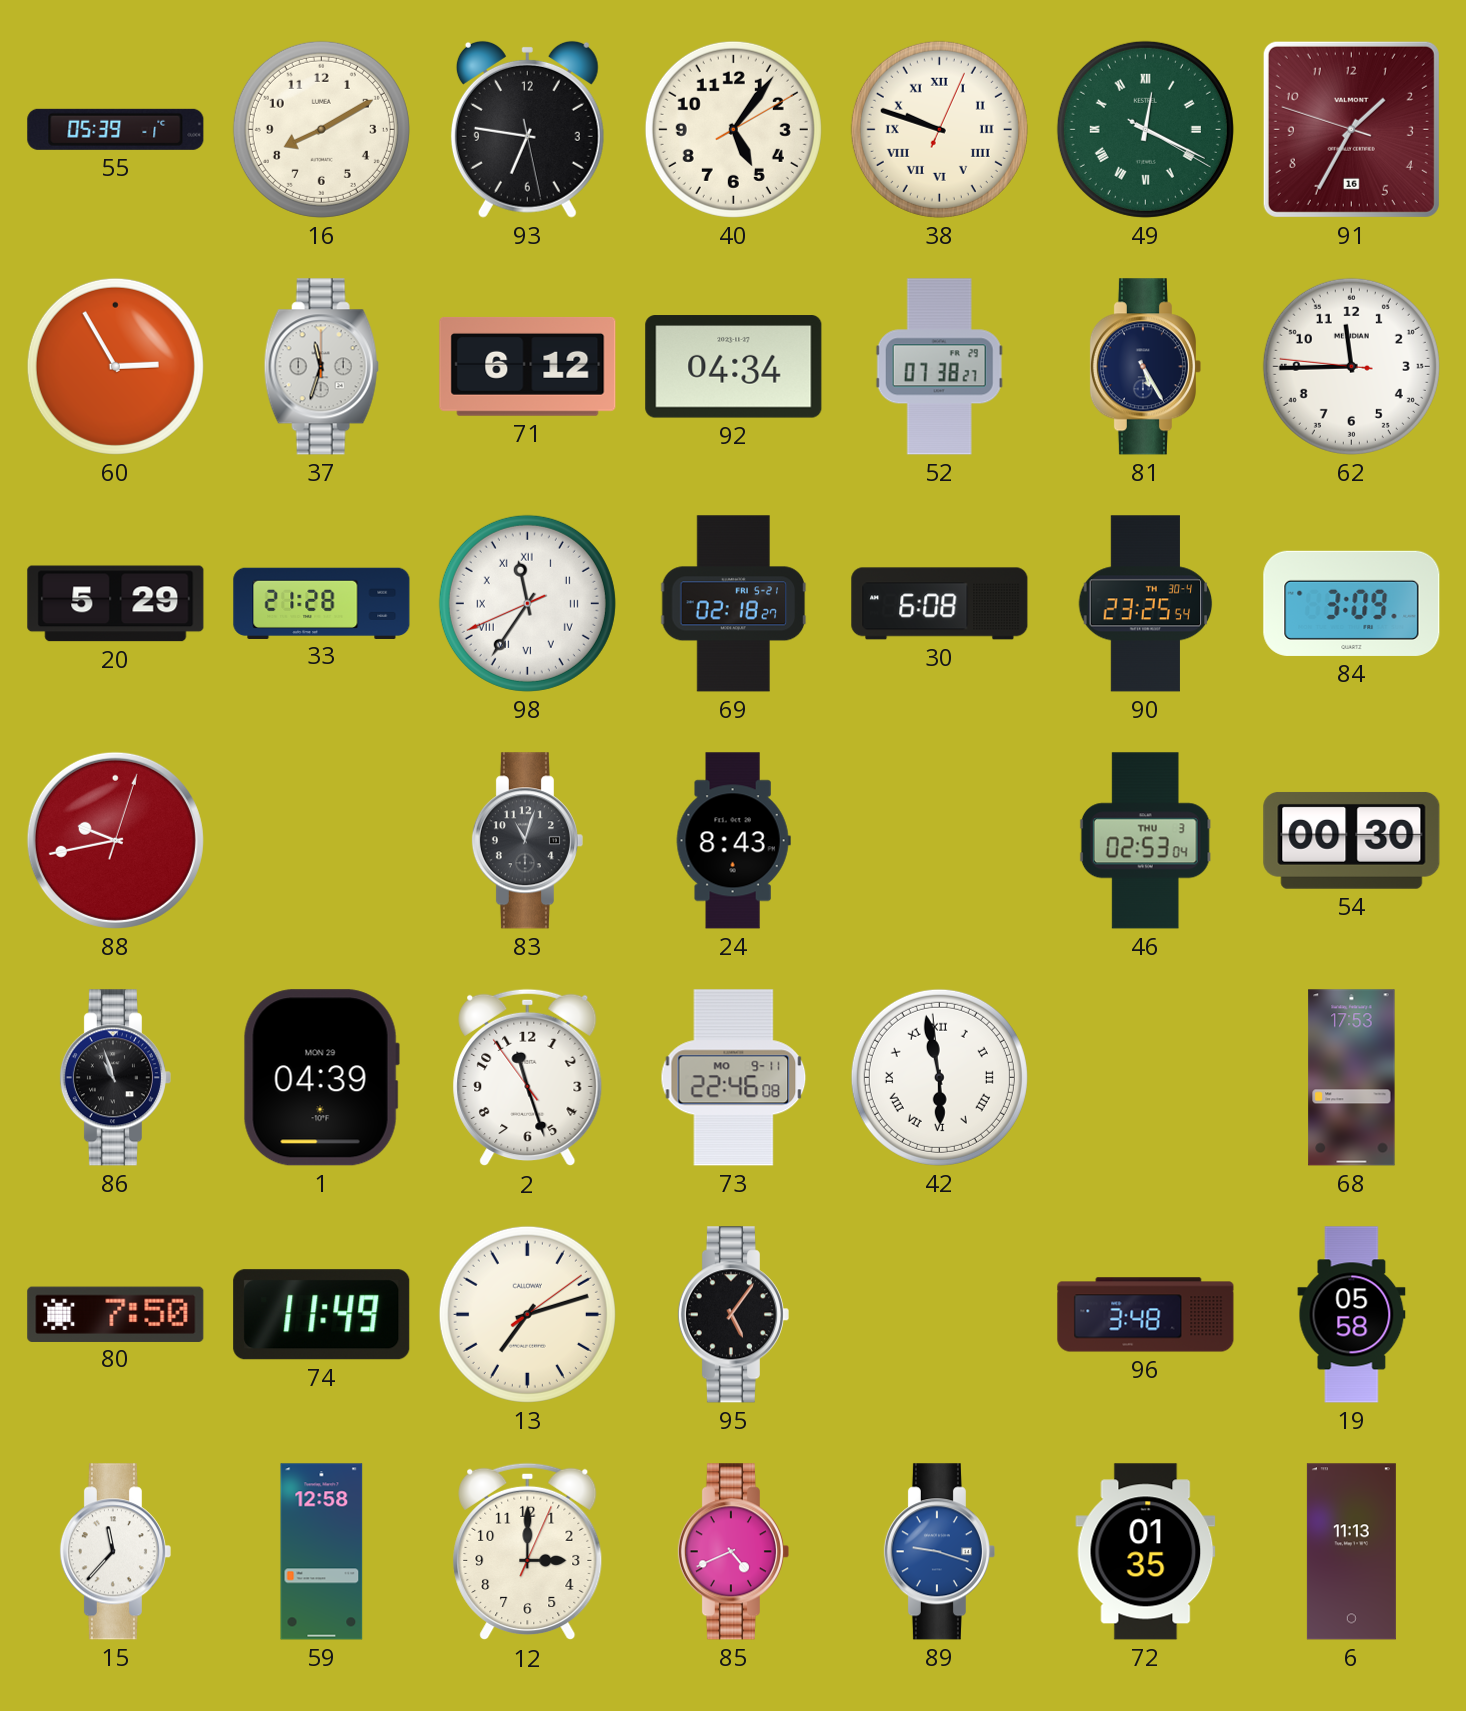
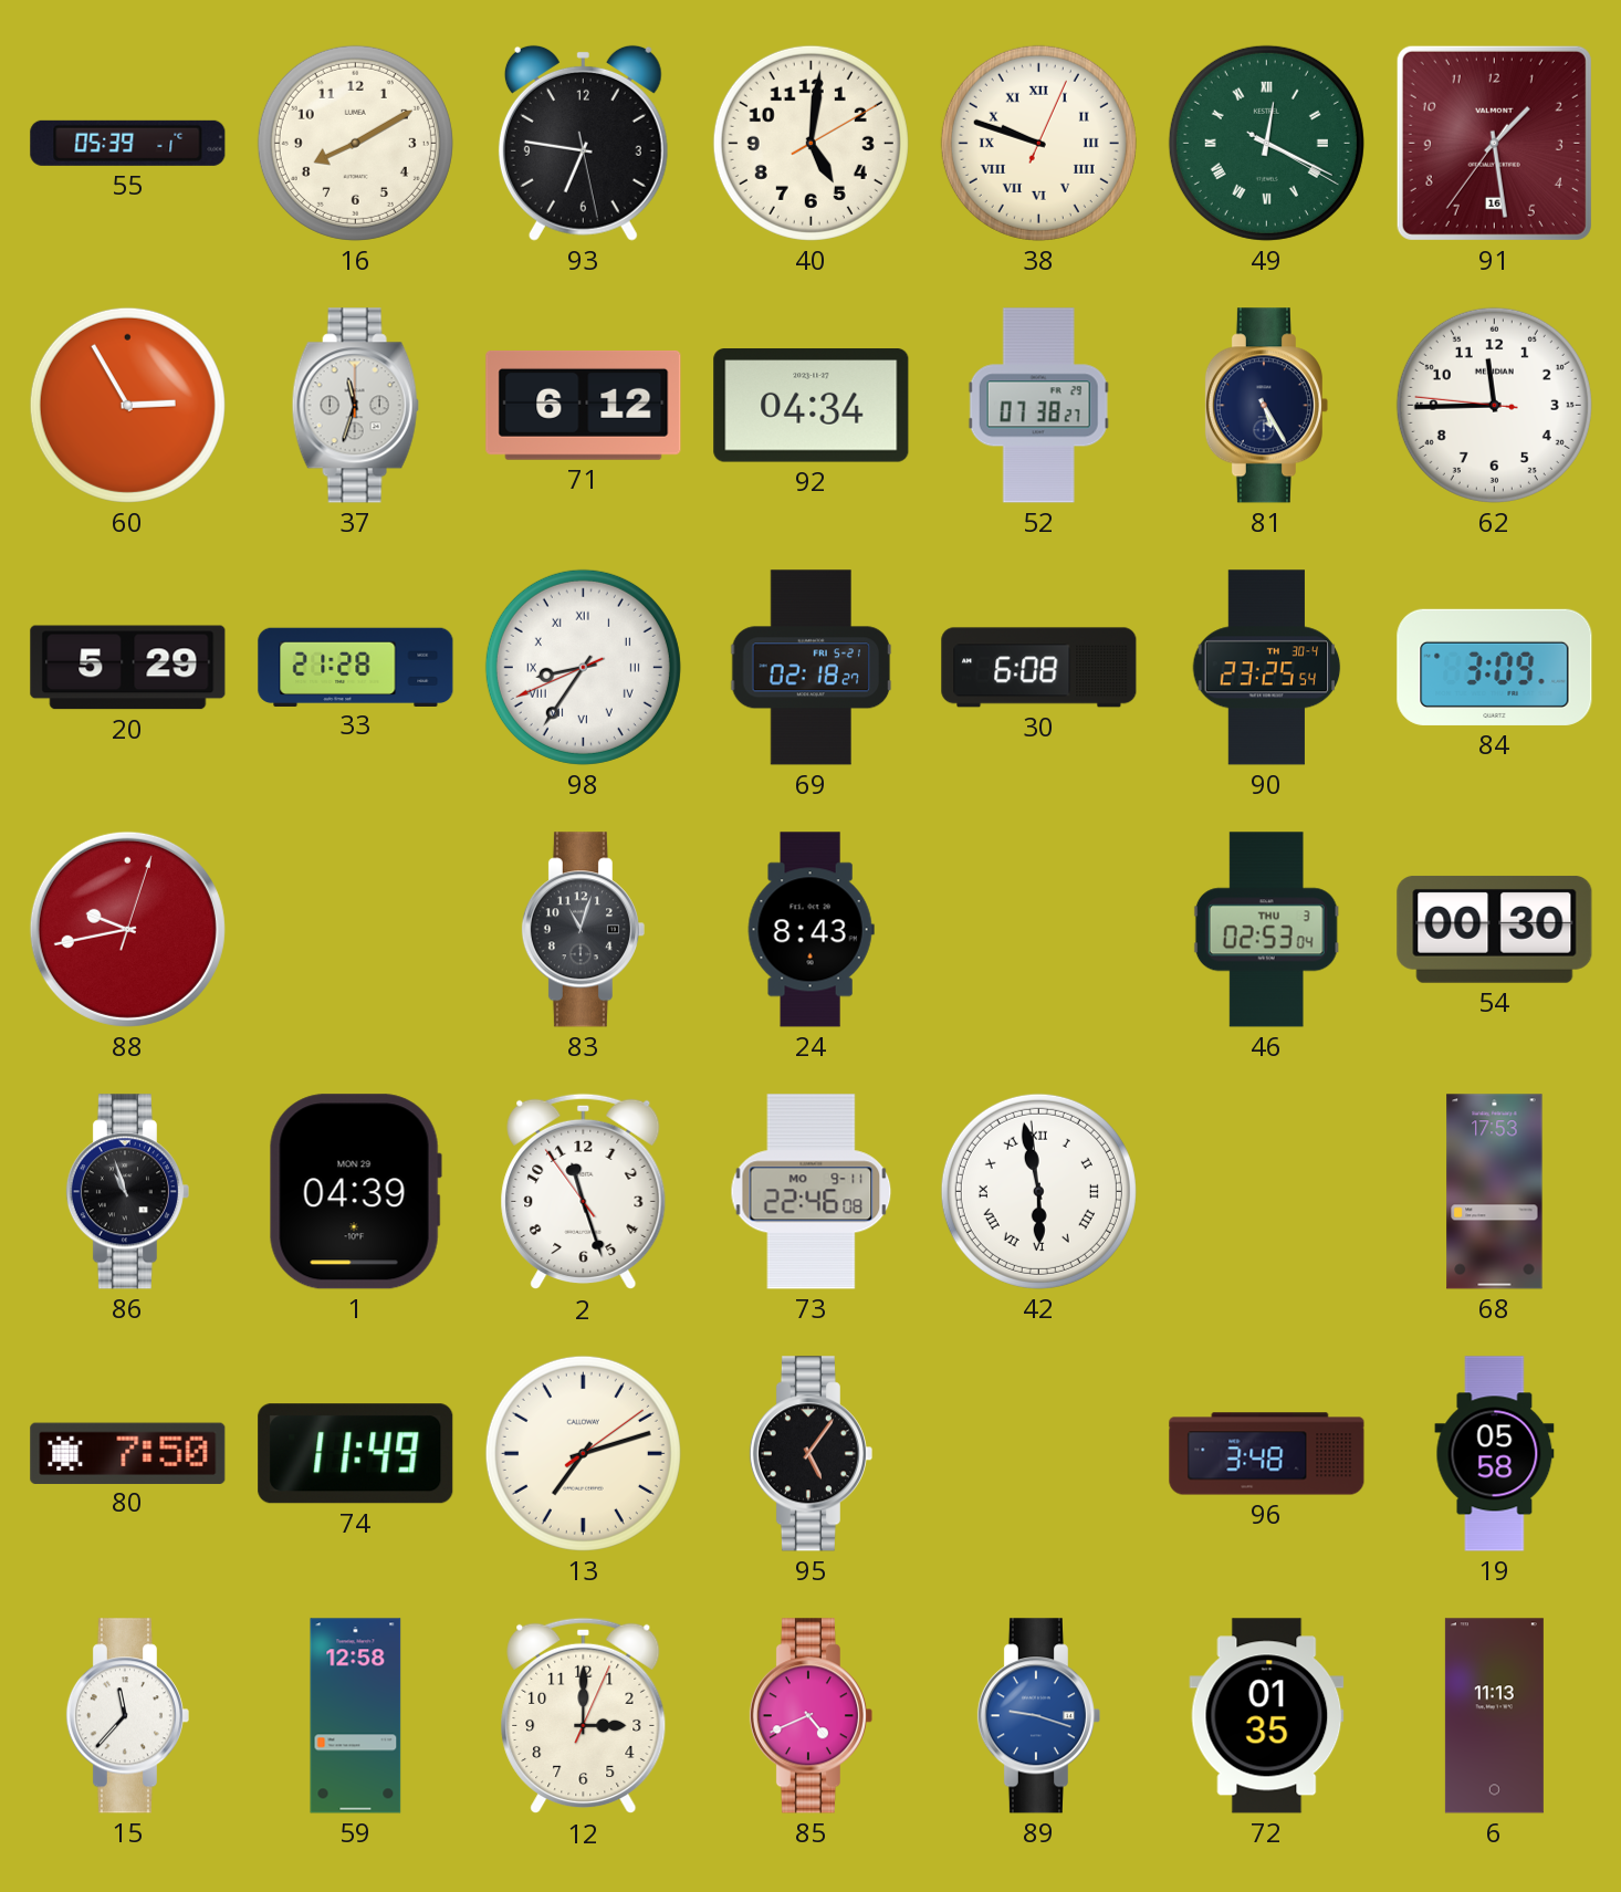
40: 5:06 -> 5:01
91: 1:34 -> 1:28
98: 11:35 -> 8:35
